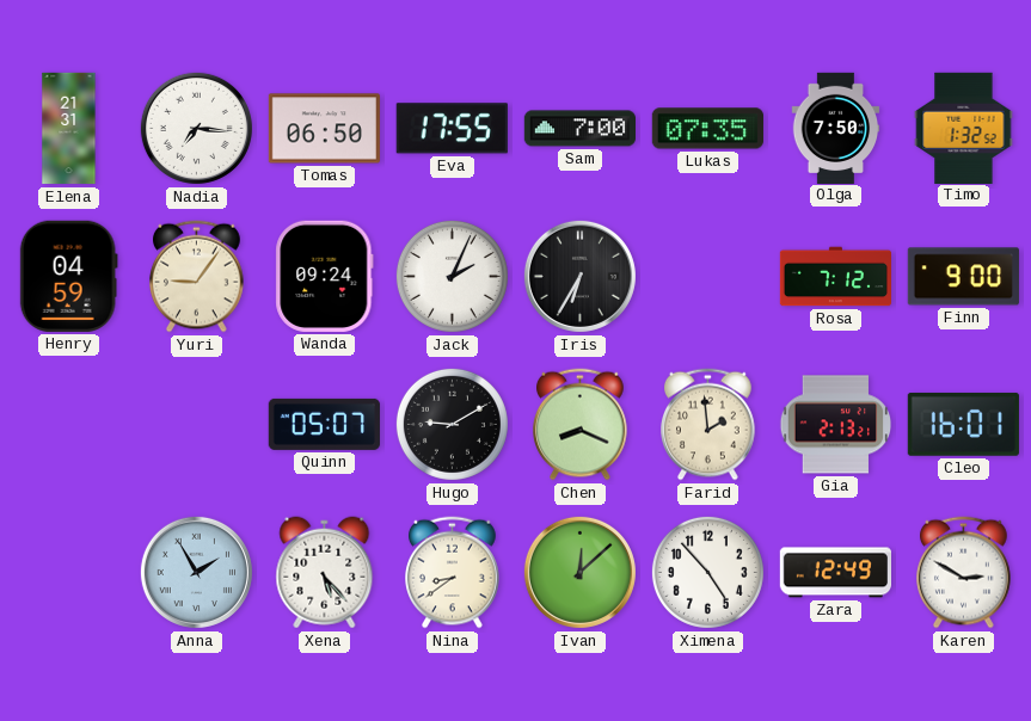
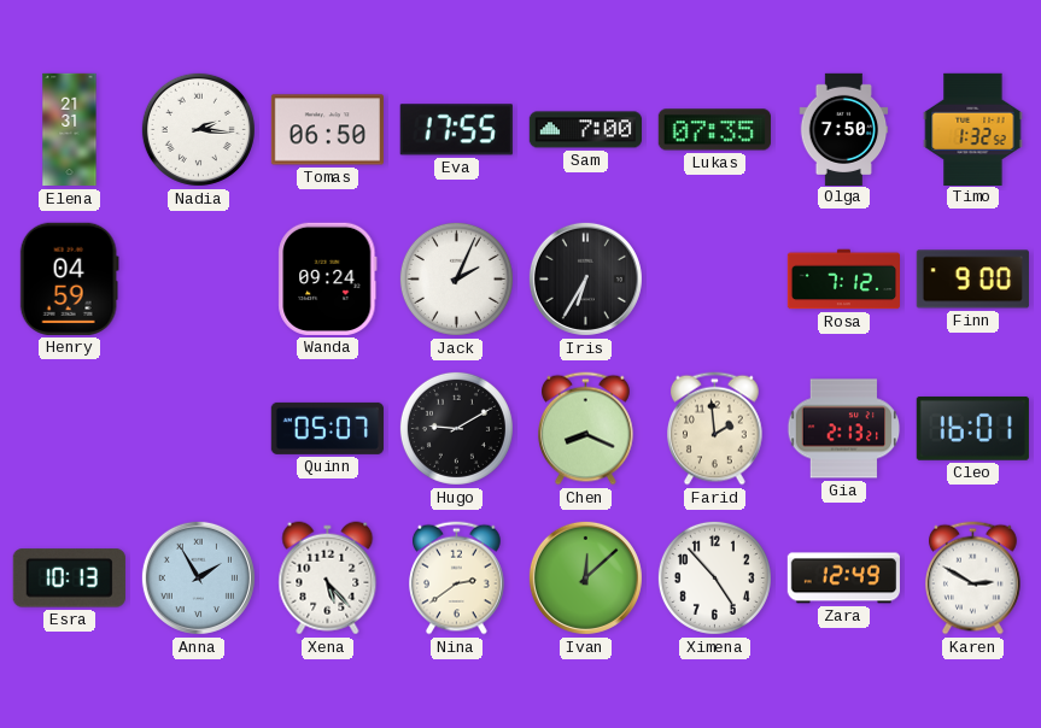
Nadia: 7:16 -> 2:16
Yuri: 9:06 -> none
Esra: none -> 10:13
Nina: 8:39 -> 2:39
